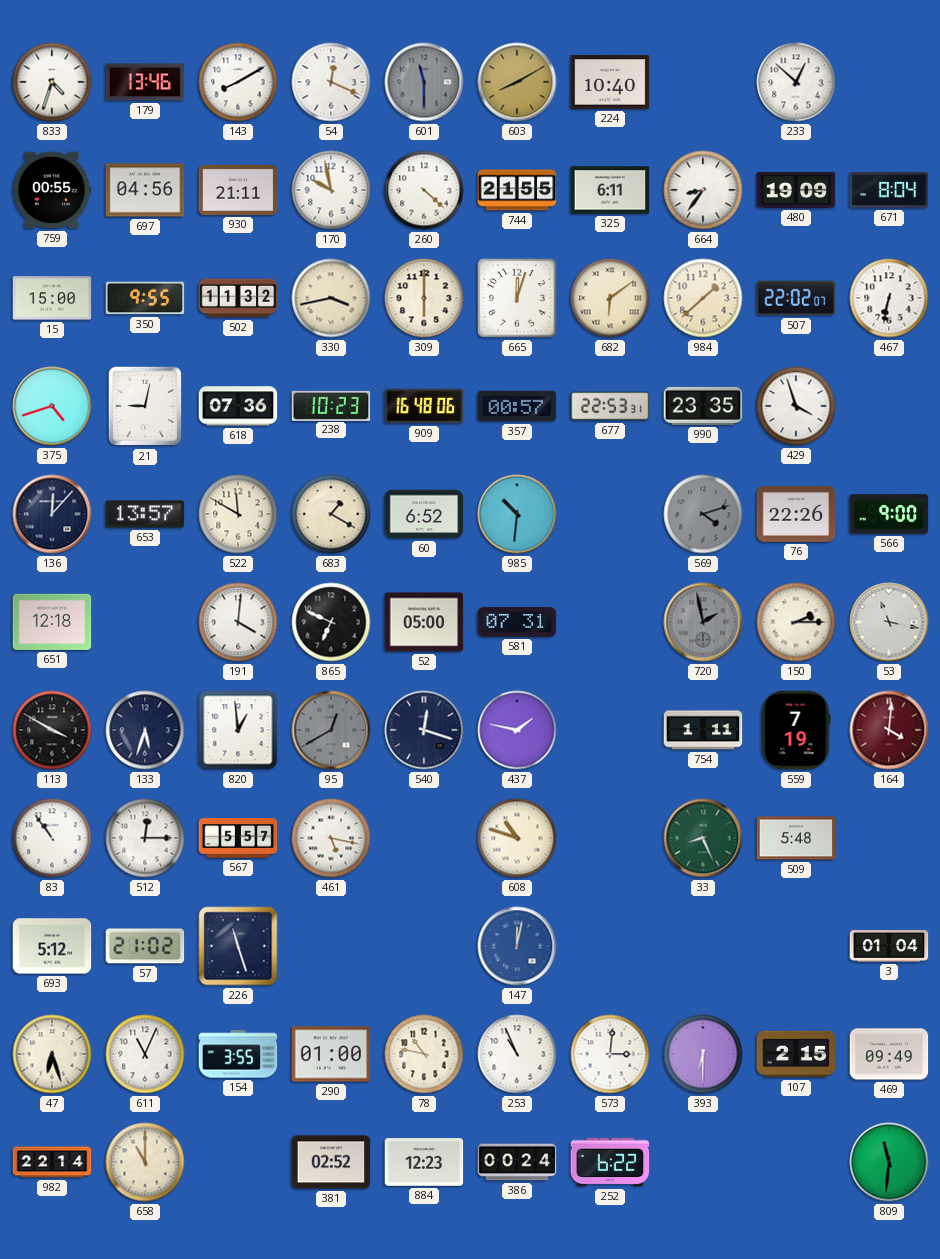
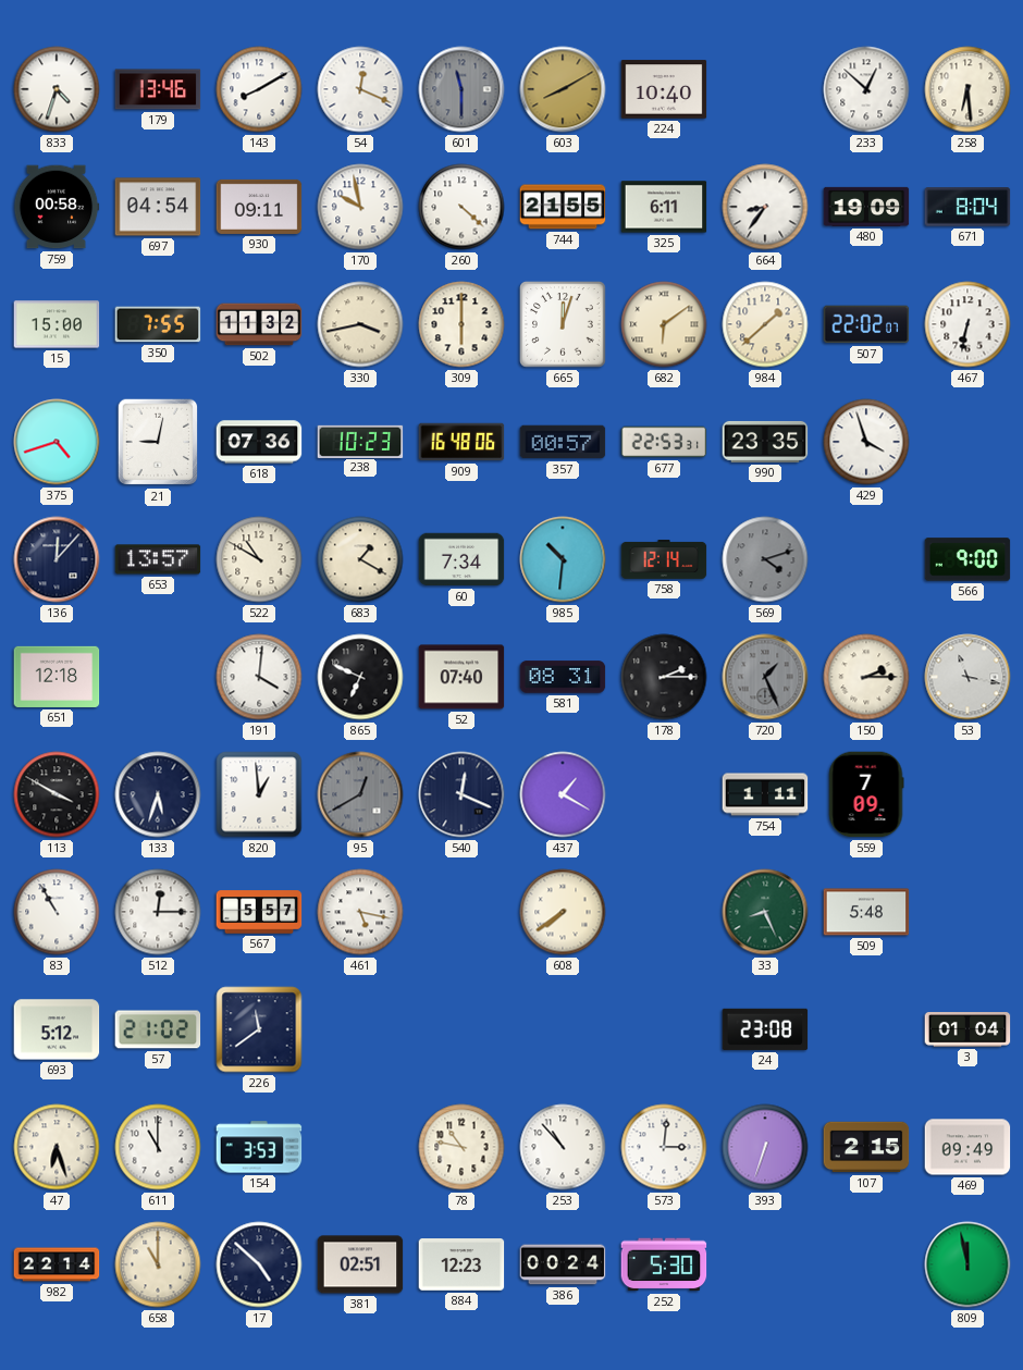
258: none -> 6:29
759: 00:55 -> 00:58
697: 04:56 -> 04:54
930: 21:11 -> 09:11
350: 9:55 -> 7:55
522: 11:50 -> 10:50
60: 6:52 -> 7:34
758: none -> 12:14
76: 22:26 -> none
52: 05:00 -> 07:40
581: 07:31 -> 08:31
178: none -> 2:15
720: 1:58 -> 1:26
540: 12:18 -> 12:19
437: 1:47 -> 1:20
559: 7:19 -> 7:09
164: 4:01 -> none
83: 10:54 -> 10:55
608: 10:48 -> 7:39
226: 11:27 -> 11:39
147: 12:02 -> none
24: none -> 23:08
611: 11:04 -> 11:00
154: 3:55 -> 3:53
290: 01:00 -> none
253: 10:56 -> 10:53
393: 6:30 -> 6:33
17: none -> 4:52
381: 02:52 -> 02:51
252: 6:22 -> 5:30
809: 11:31 -> 11:58
